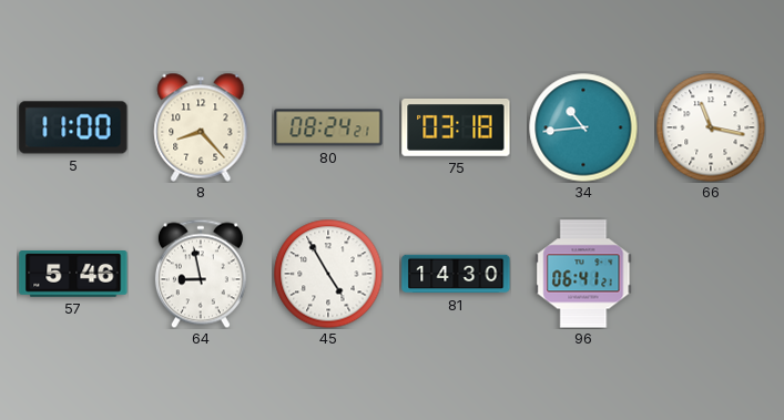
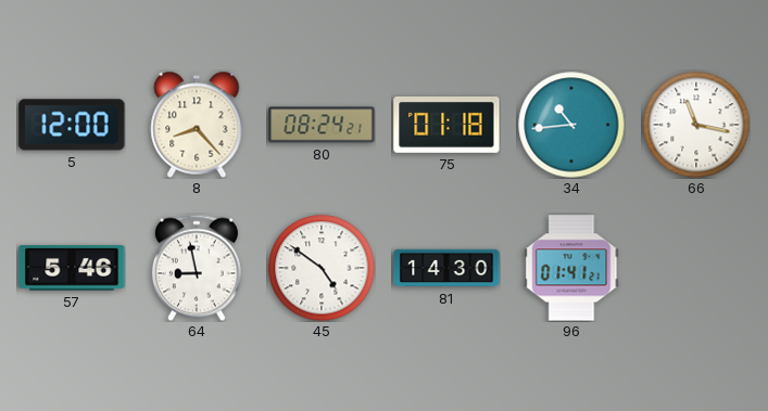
5: 11:00 -> 12:00
75: 03:18 -> 01:18
45: 4:55 -> 4:51
96: 06:41 -> 01:41
